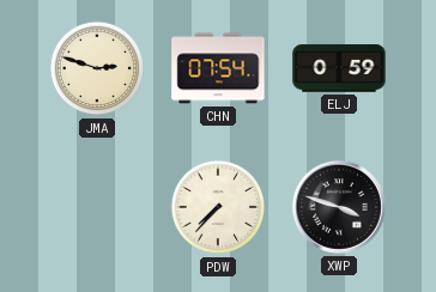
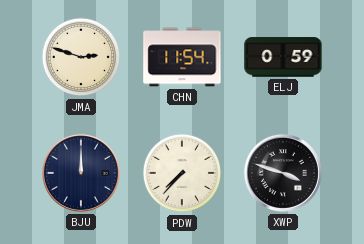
CHN: 07:54 -> 11:54
BJU: none -> 12:00
